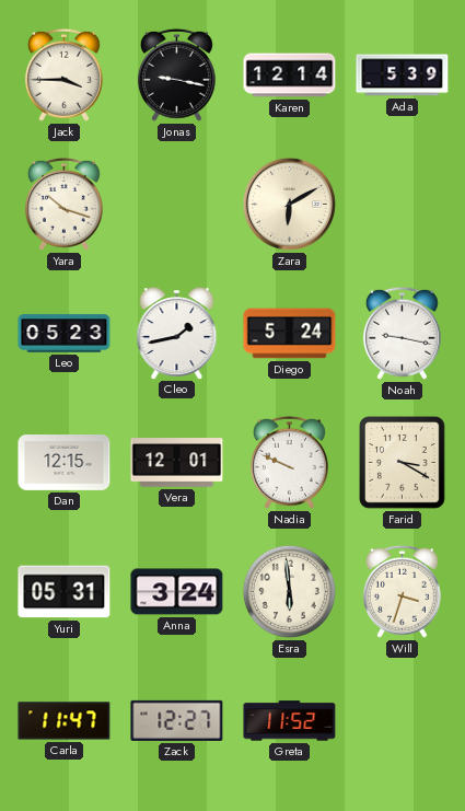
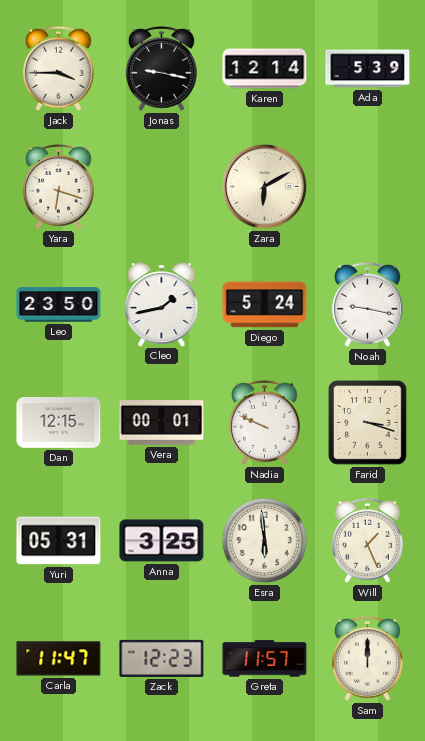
Yara: 10:18 -> 6:18
Leo: 05:23 -> 23:50
Vera: 12:01 -> 00:01
Farid: 3:20 -> 3:18
Anna: 3:24 -> 3:25
Will: 3:33 -> 1:26
Zack: 12:27 -> 12:23
Greta: 11:52 -> 11:57
Sam: none -> 12:00
